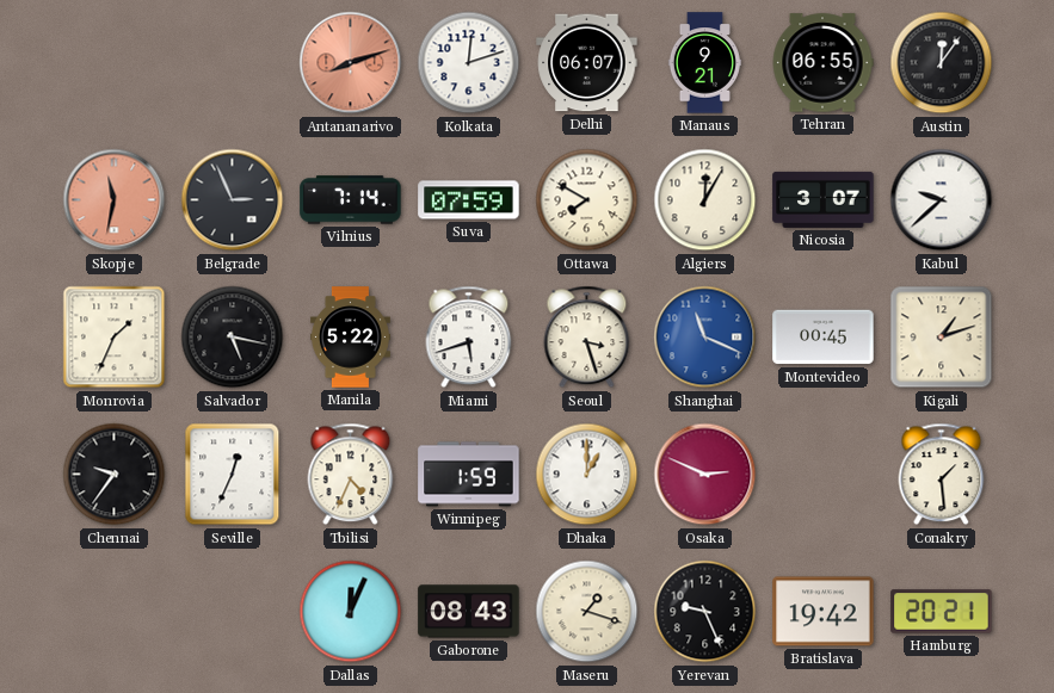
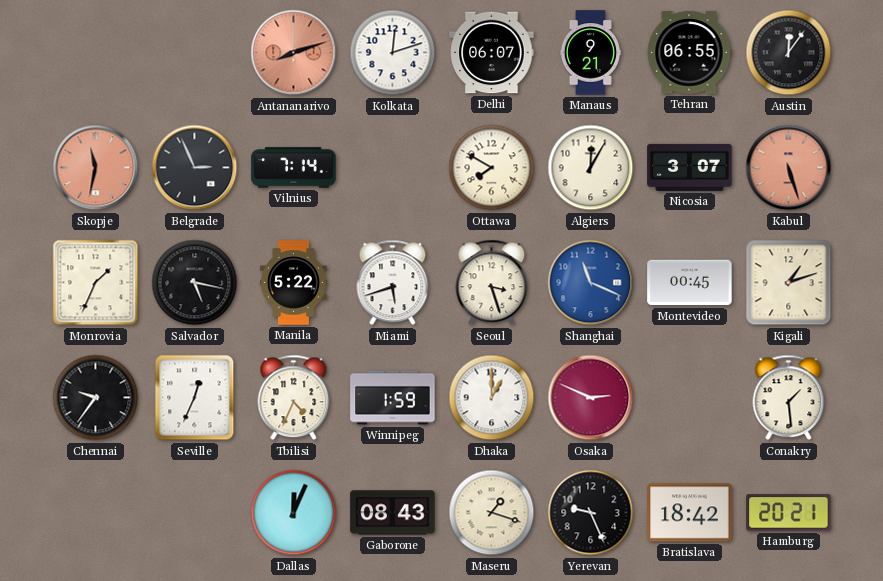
Suva: 07:59 -> none
Kabul: 9:38 -> 5:27
Kabul dial: white -> salmon
Bratislava: 19:42 -> 18:42
